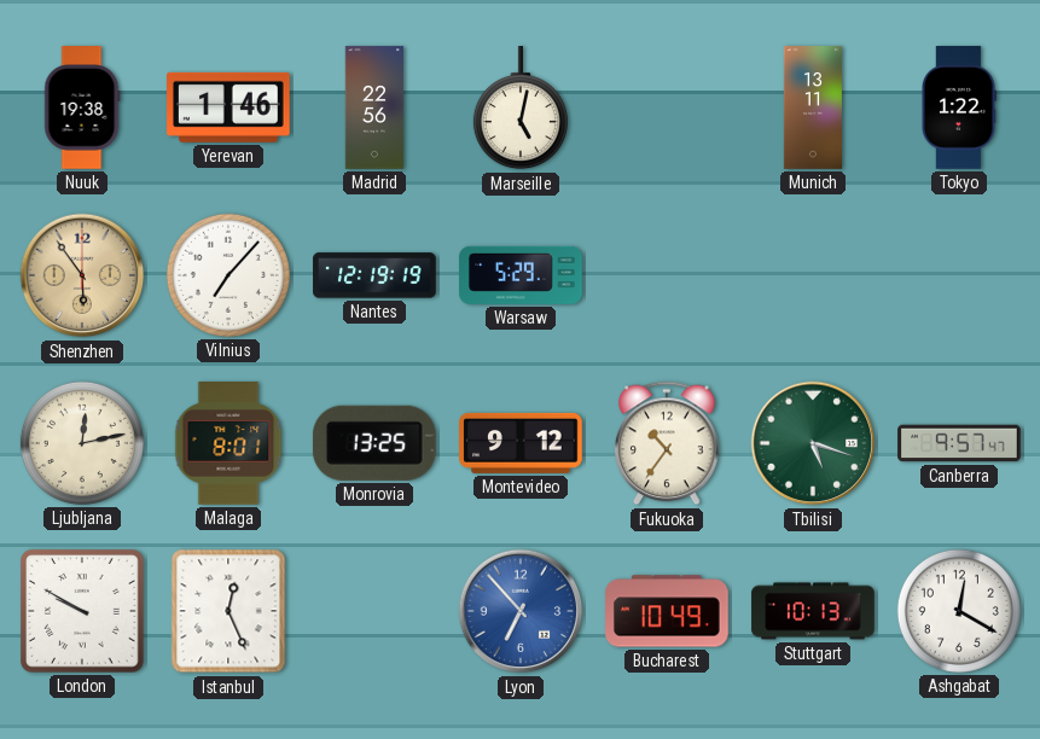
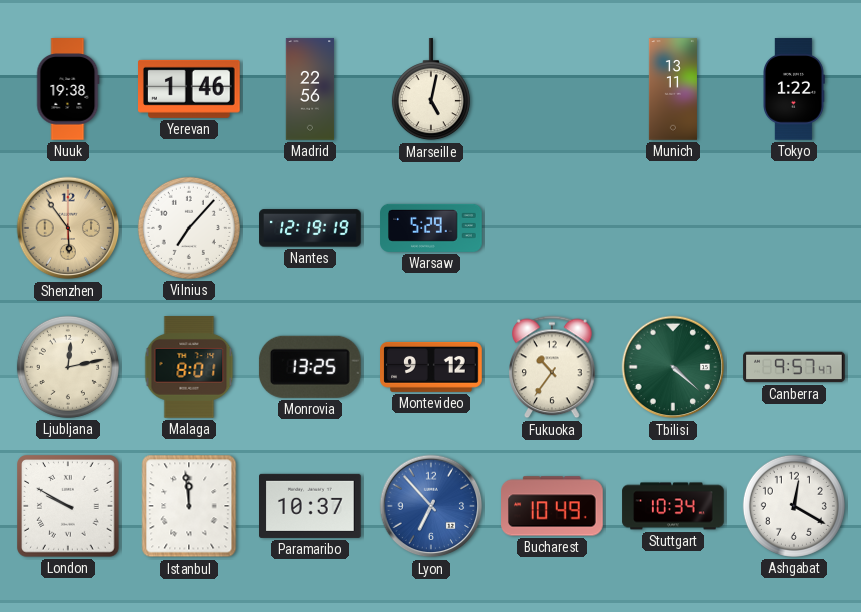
Tbilisi: 5:18 -> 4:22
Istanbul: 12:26 -> 11:59
Paramaribo: none -> 10:37
Stuttgart: 10:13 -> 10:34
